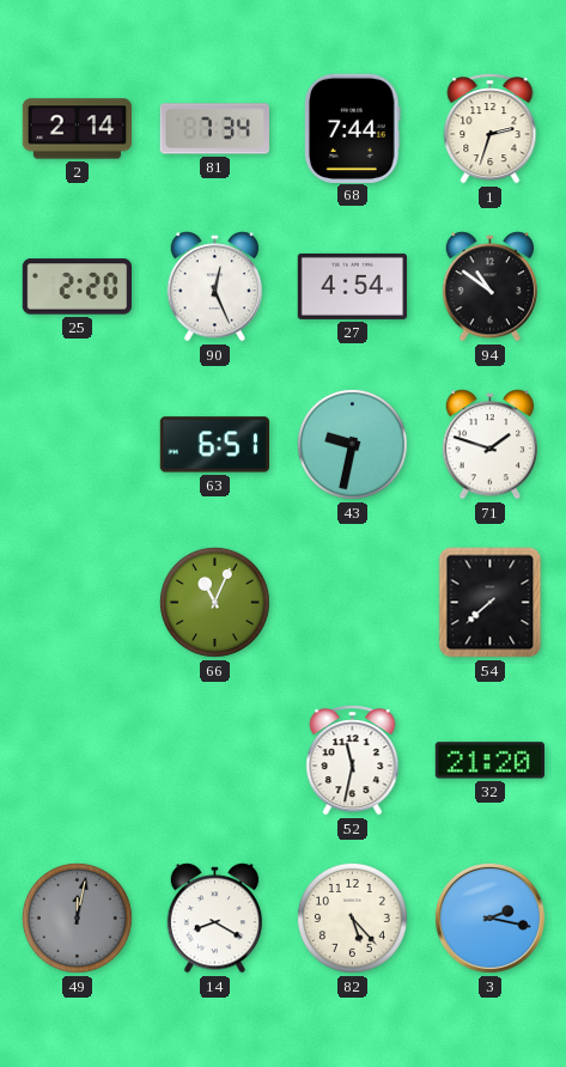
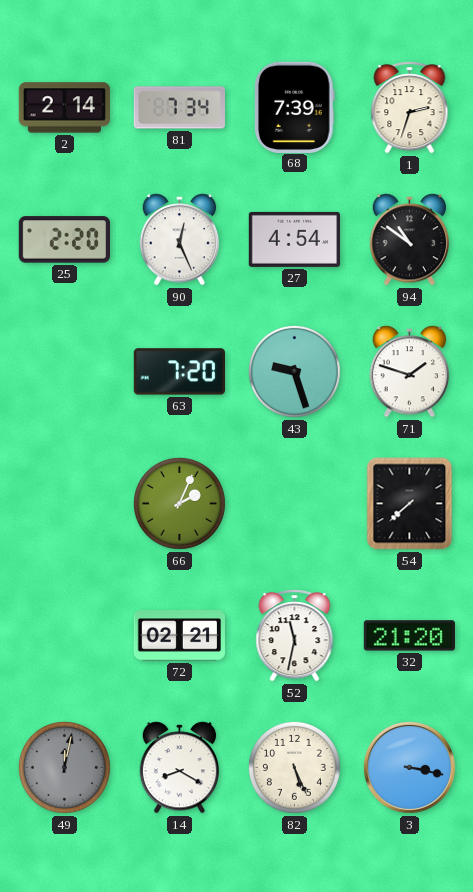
68: 7:44 -> 7:39
63: 6:51 -> 7:20
43: 9:32 -> 9:27
66: 11:04 -> 2:04
72: none -> 02:21
82: 5:23 -> 5:26
3: 2:17 -> 3:17
